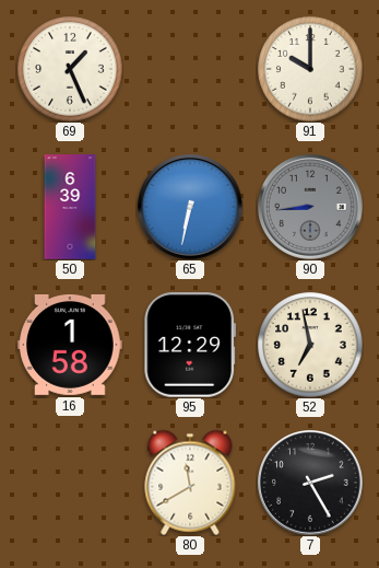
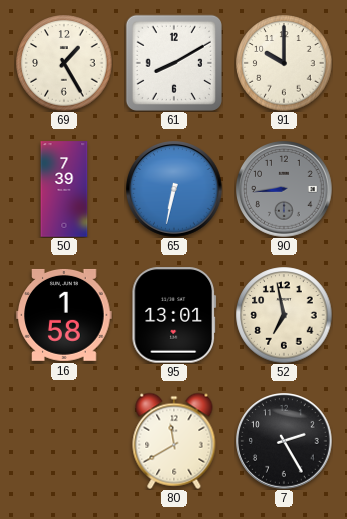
69: 1:26 -> 1:25
61: none -> 8:10
50: 6:39 -> 7:39
95: 12:29 -> 13:01
